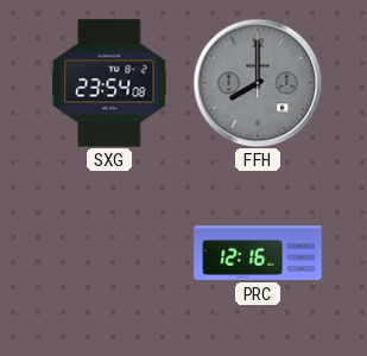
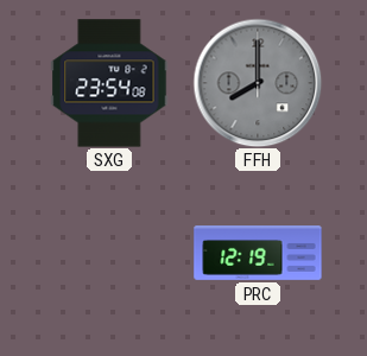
PRC: 12:16 -> 12:19
